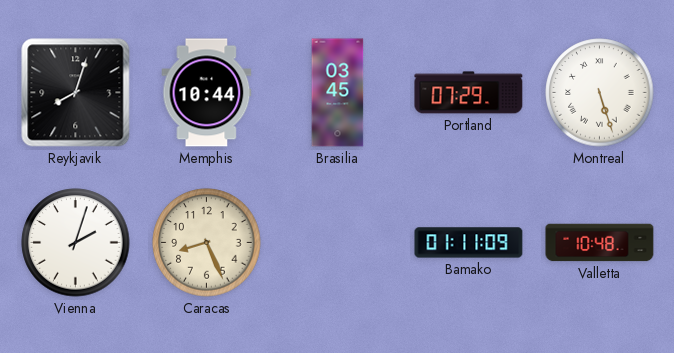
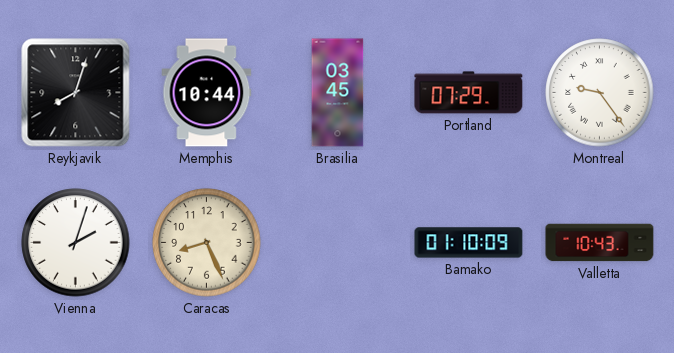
Montreal: 5:27 -> 9:24
Bamako: 01:11 -> 01:10
Valletta: 10:48 -> 10:43
